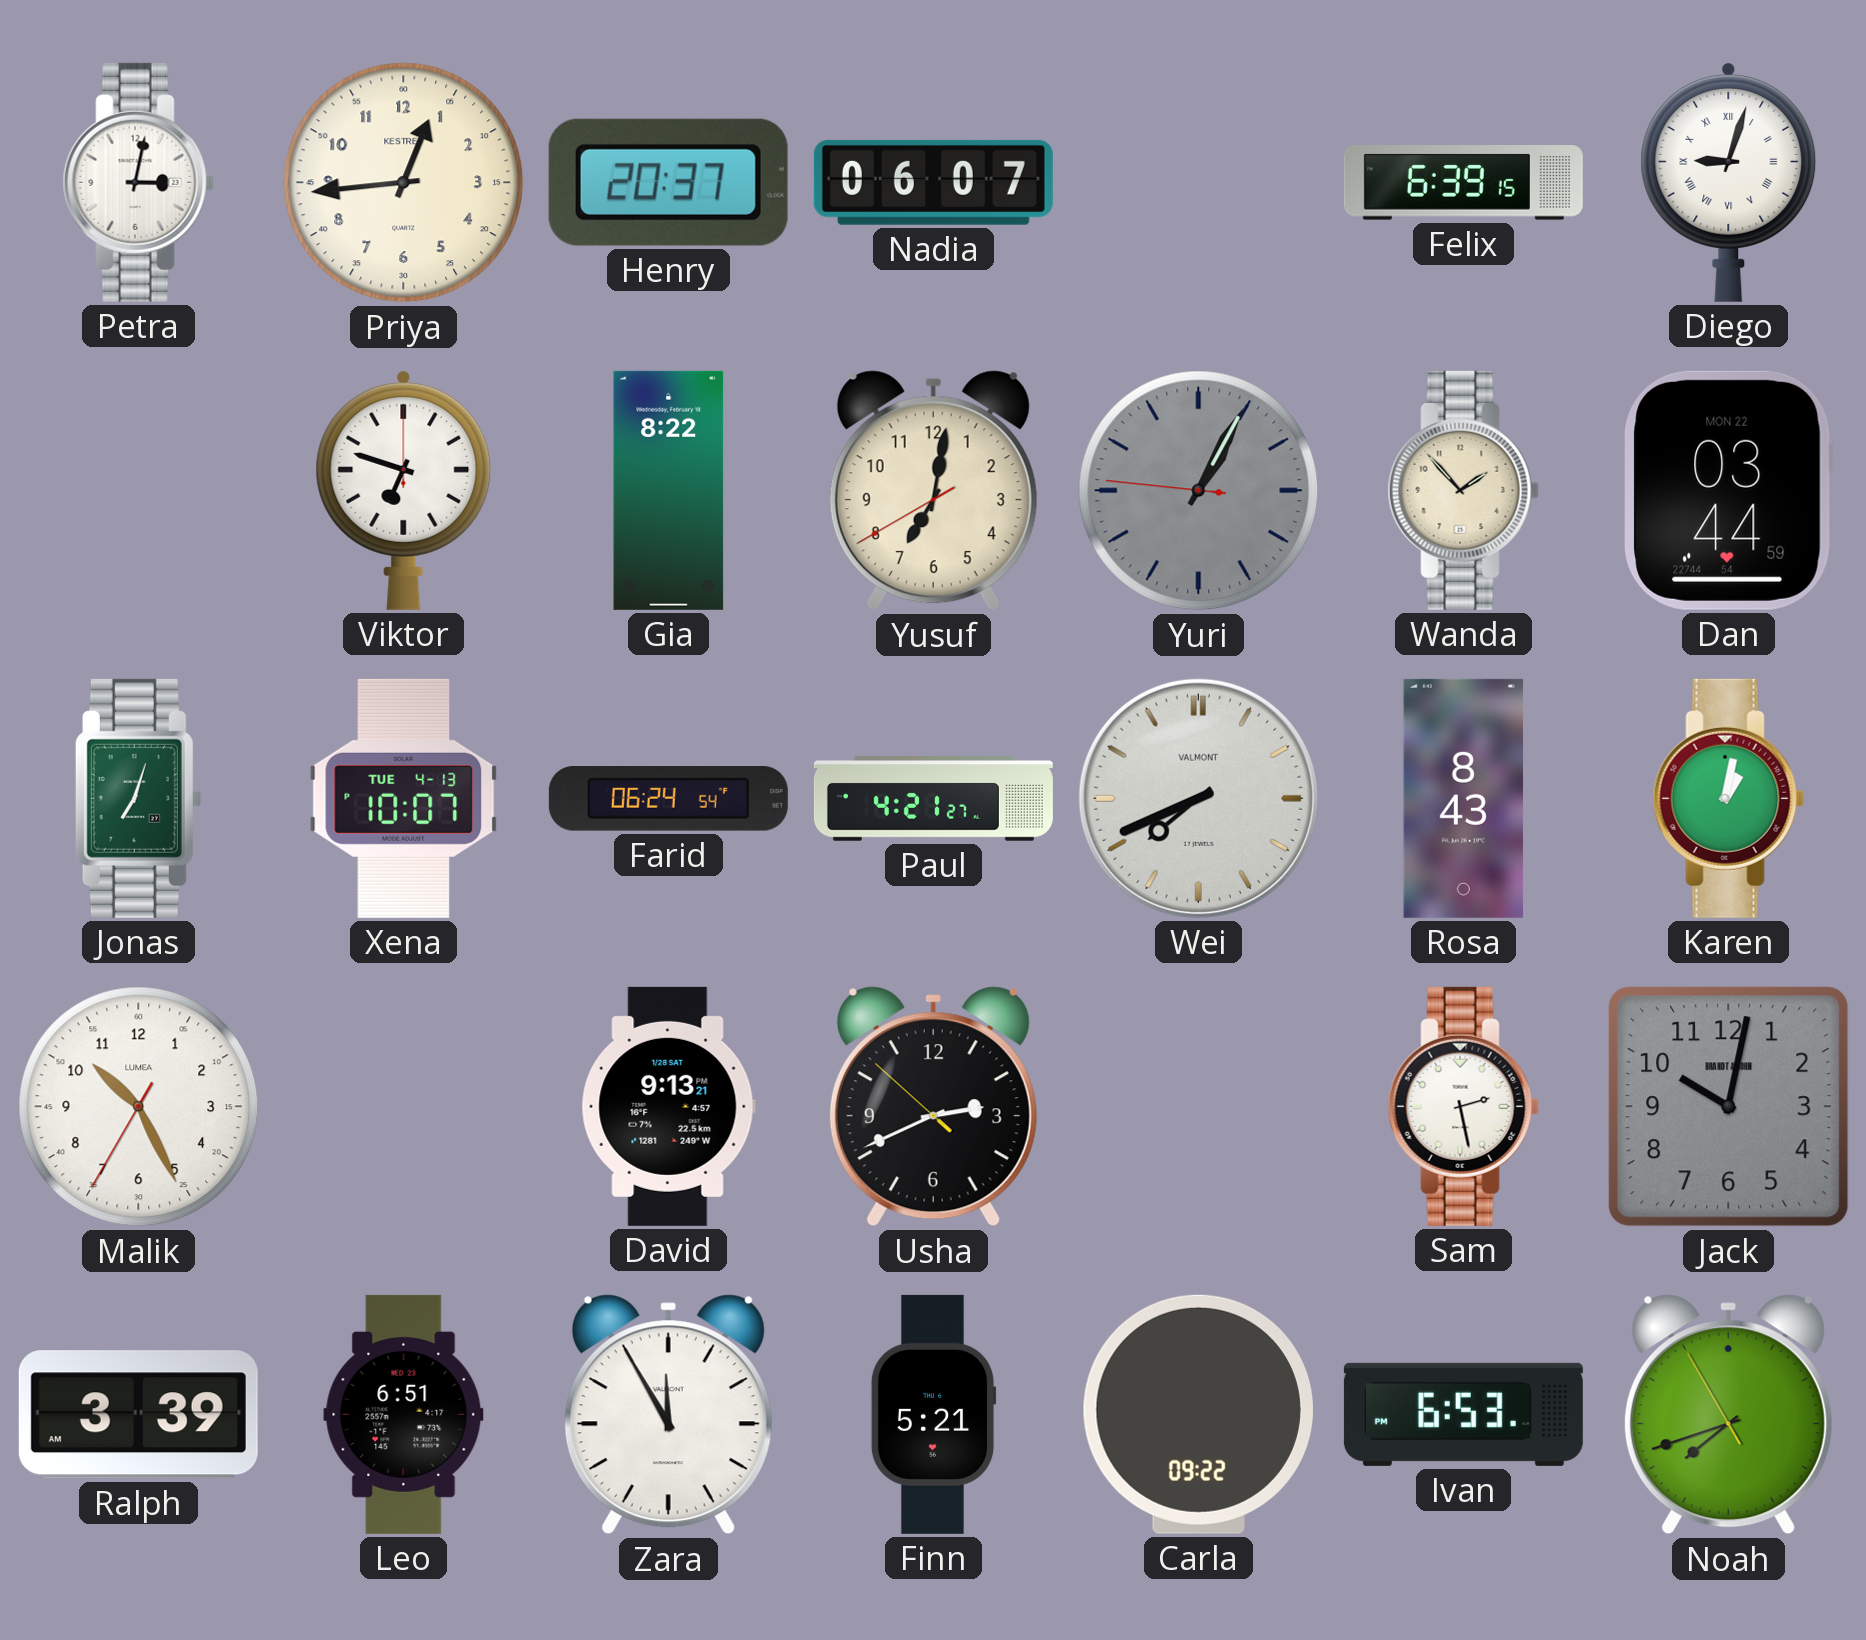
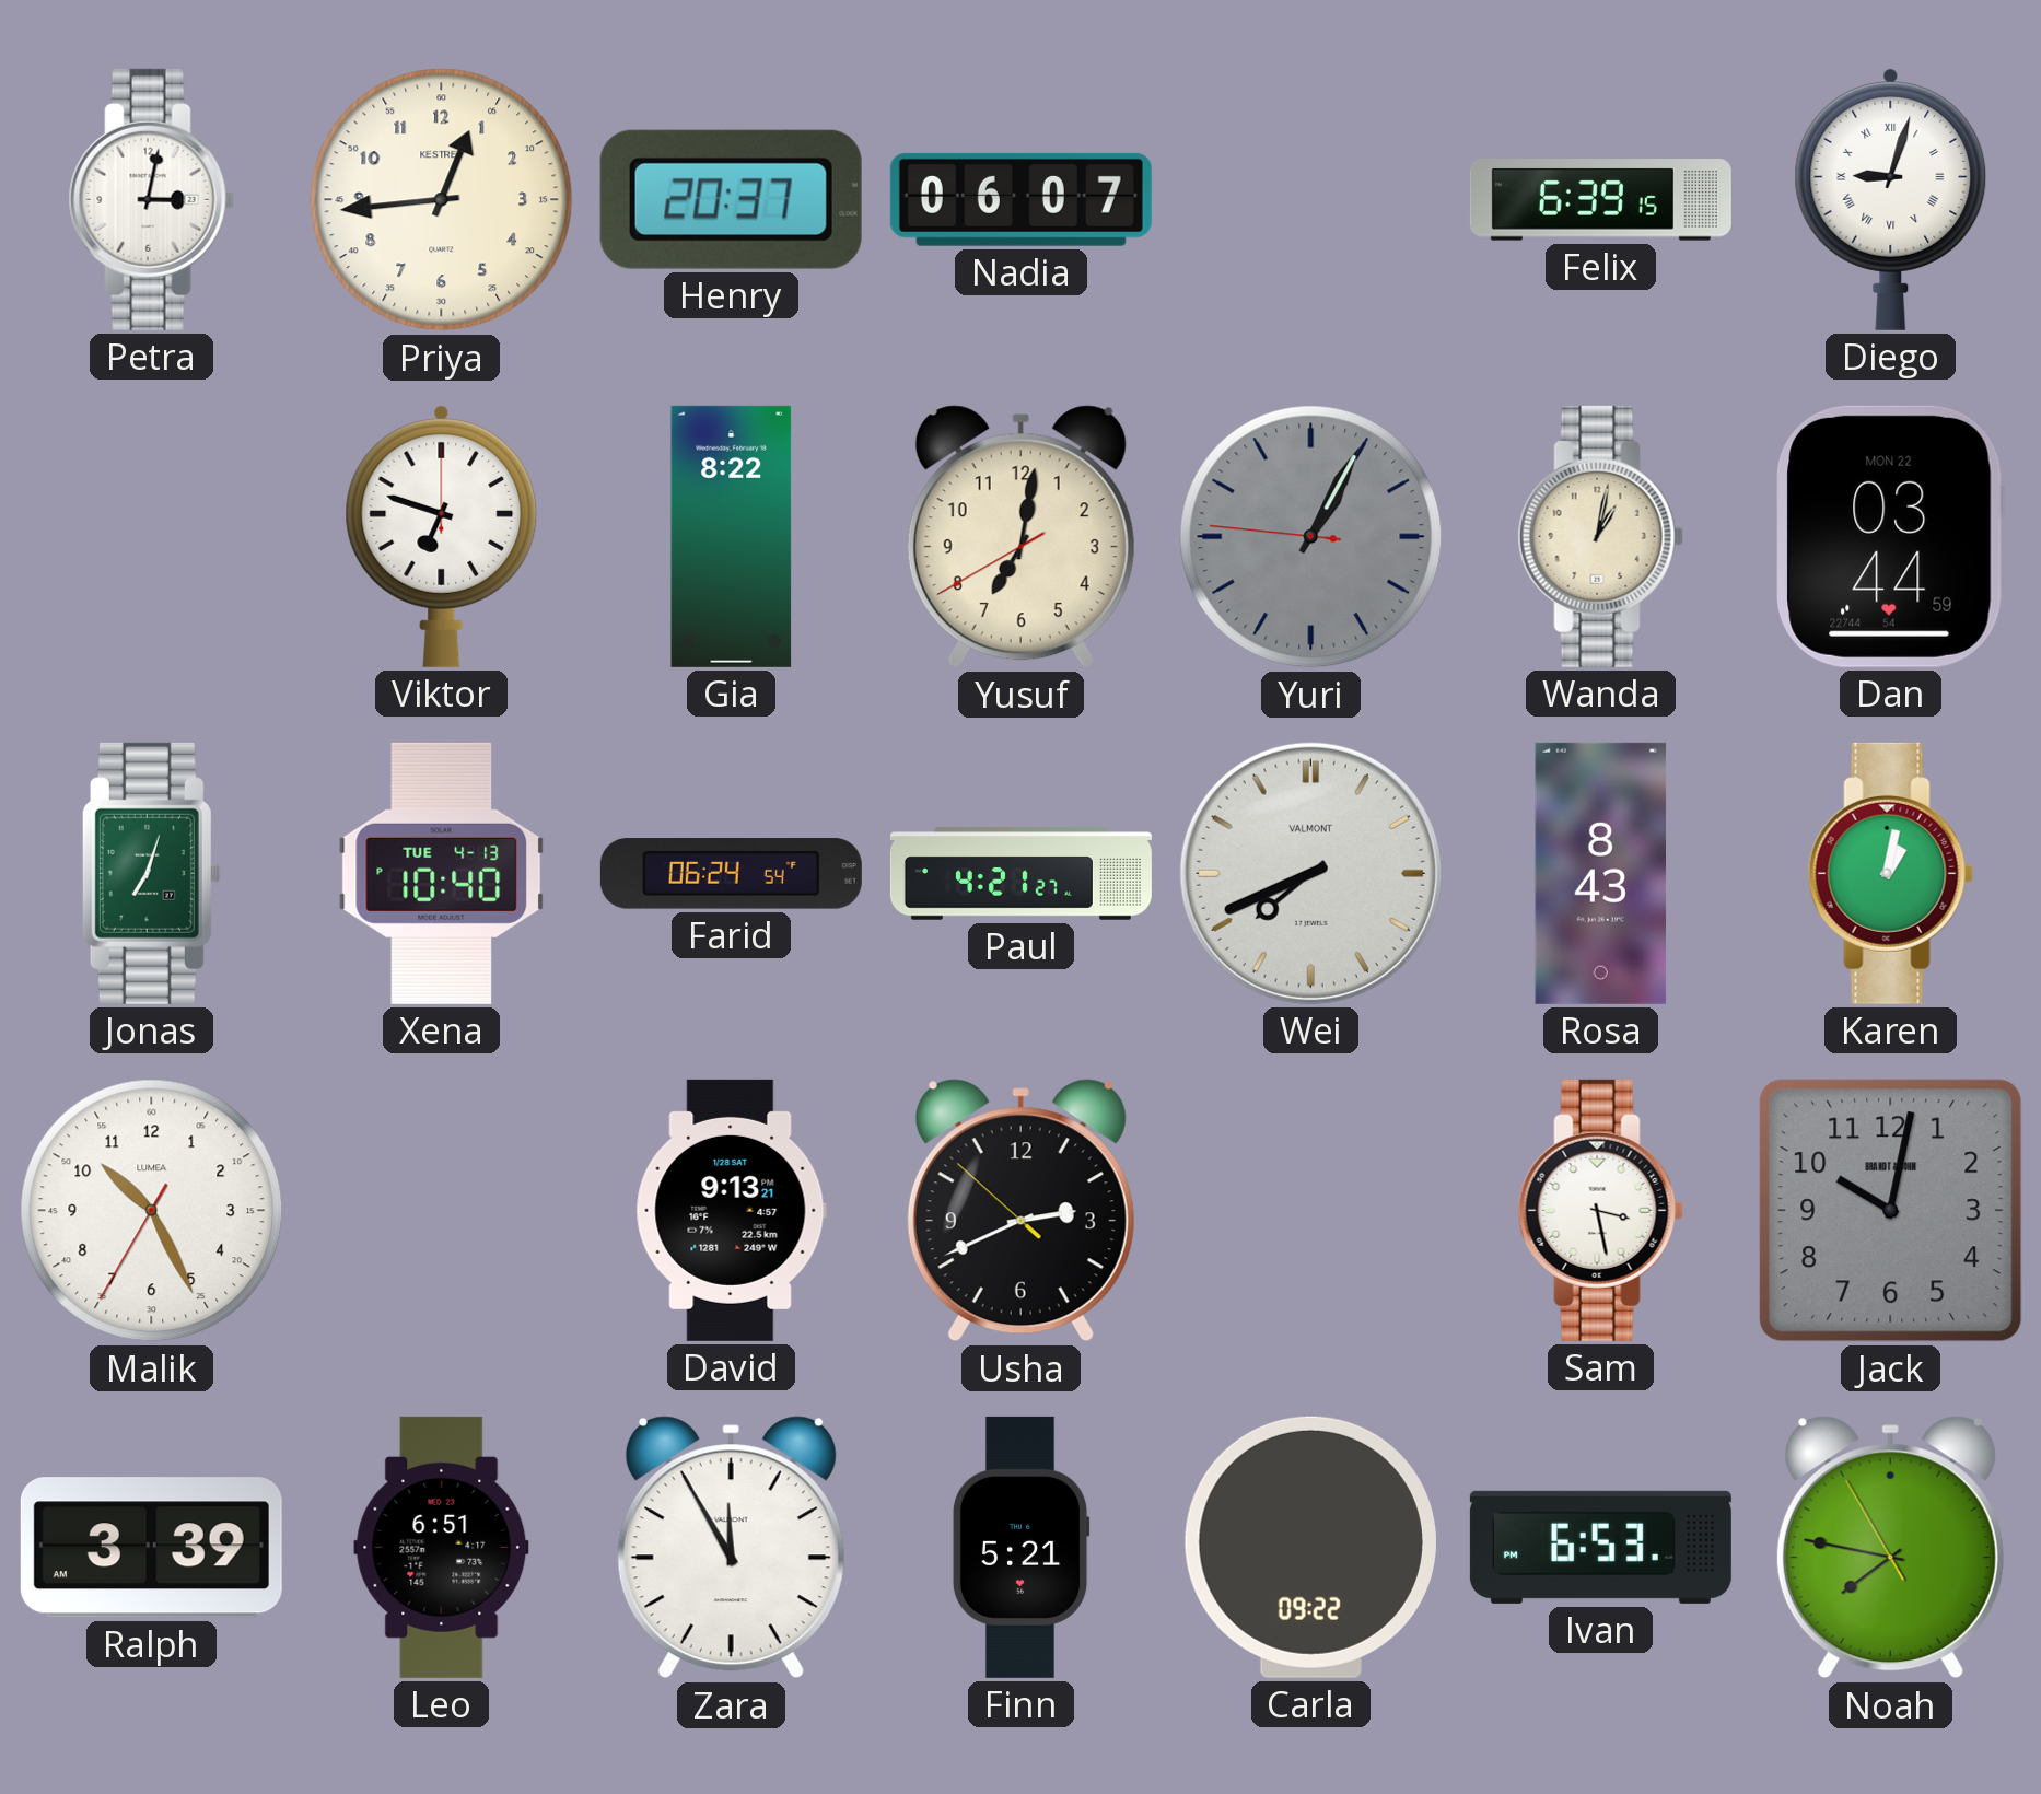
Wanda: 1:53 -> 1:02
Xena: 10:07 -> 10:40
Sam: 2:28 -> 3:28
Noah: 7:41 -> 7:46
